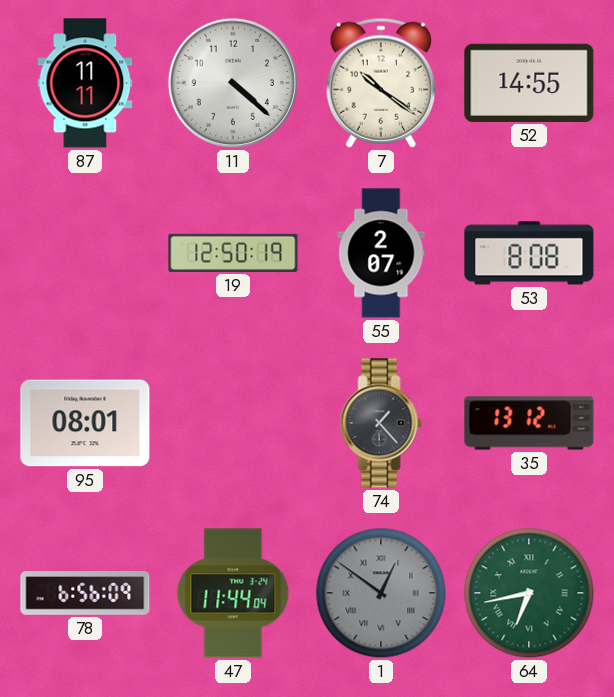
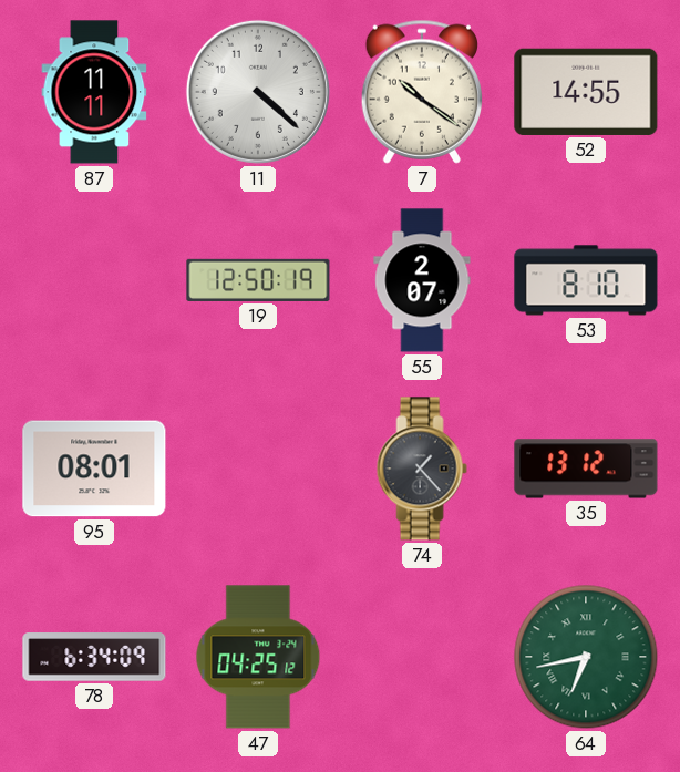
53: 8:08 -> 8:10
78: 6:56 -> 6:34
47: 11:44 -> 04:25
1: 12:51 -> none
